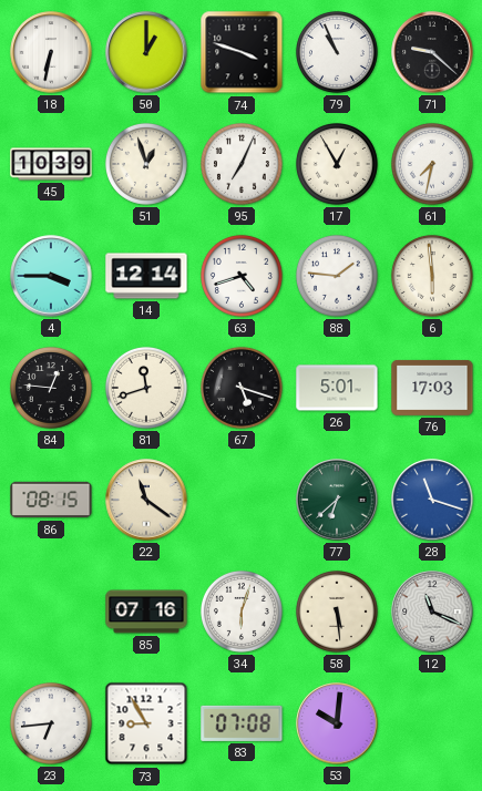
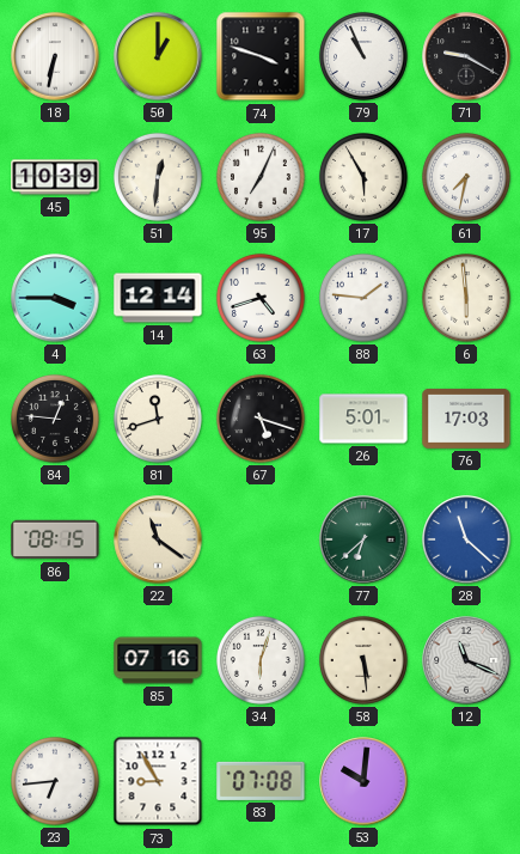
71: 9:22 -> 9:20
51: 12:57 -> 12:31
17: 12:55 -> 5:55
28: 11:18 -> 11:22
